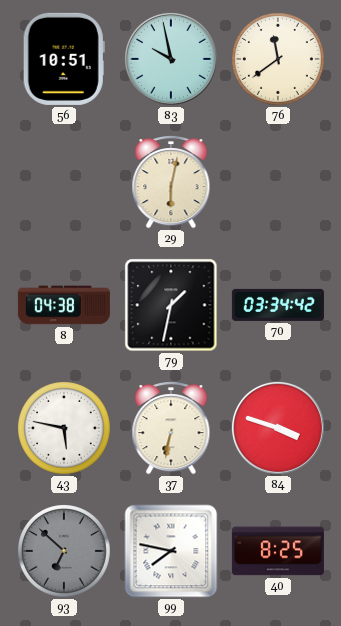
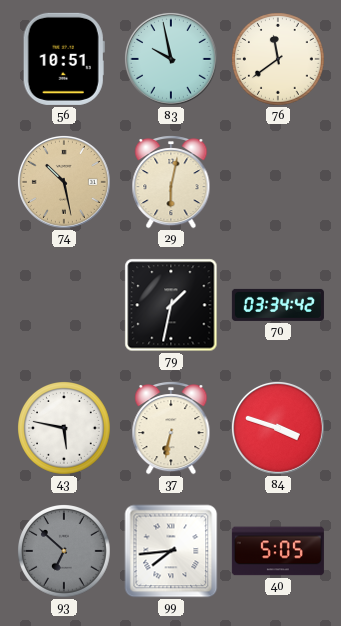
74: none -> 10:28
8: 04:38 -> none
99: 7:47 -> 7:44
40: 8:25 -> 5:05
